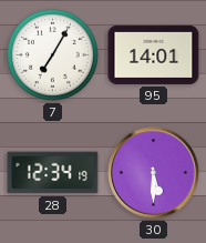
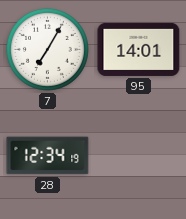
30: 5:30 -> none
